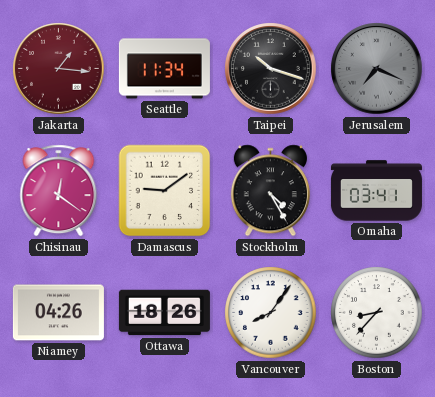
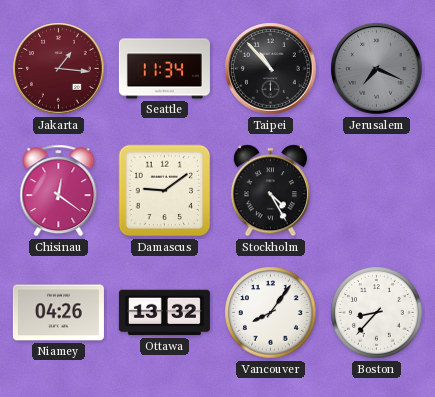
Taipei: 10:18 -> 10:53
Omaha: 03:41 -> none
Ottawa: 18:26 -> 13:32
